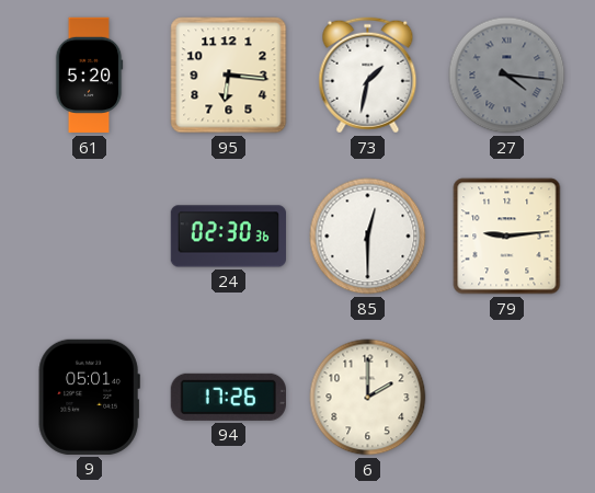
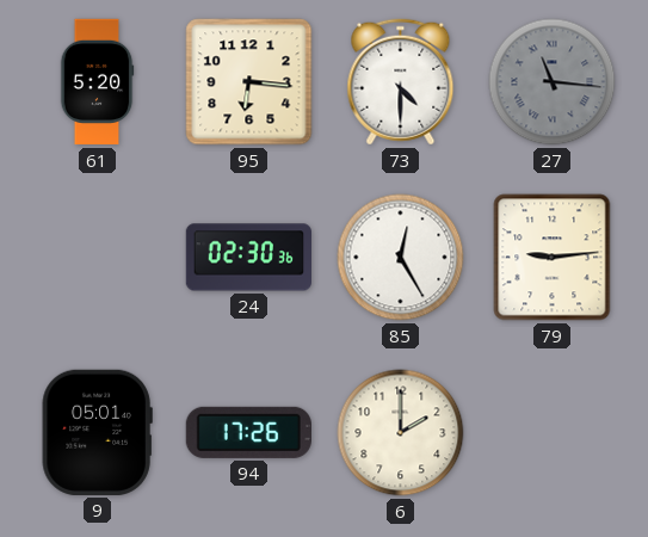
73: 1:32 -> 4:30
27: 4:16 -> 11:16
85: 12:30 -> 12:25
